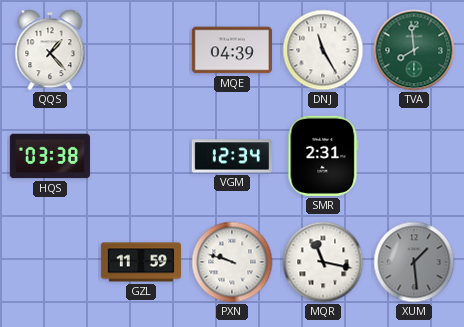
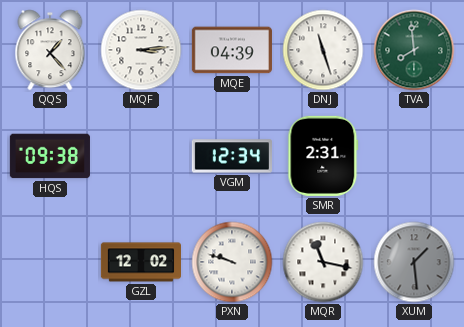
MQF: none -> 3:14
DNJ: 11:25 -> 11:27
HQS: 03:38 -> 09:38
GZL: 11:59 -> 12:02
